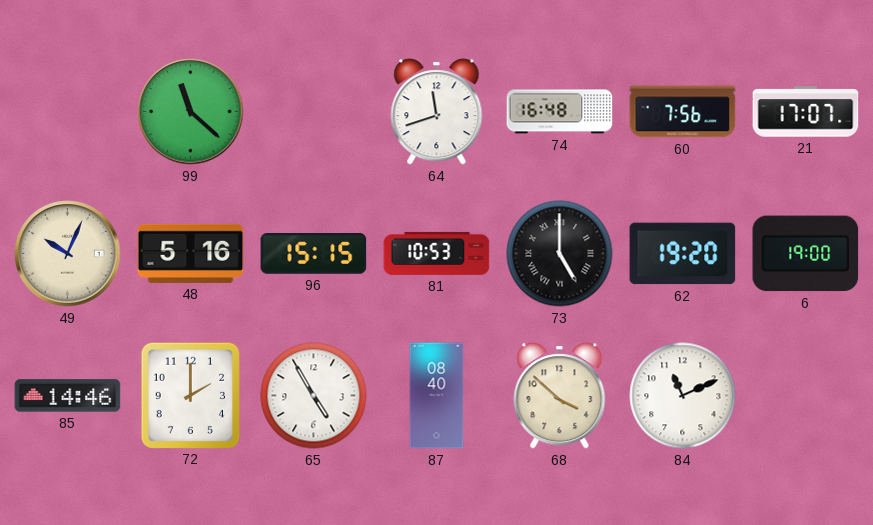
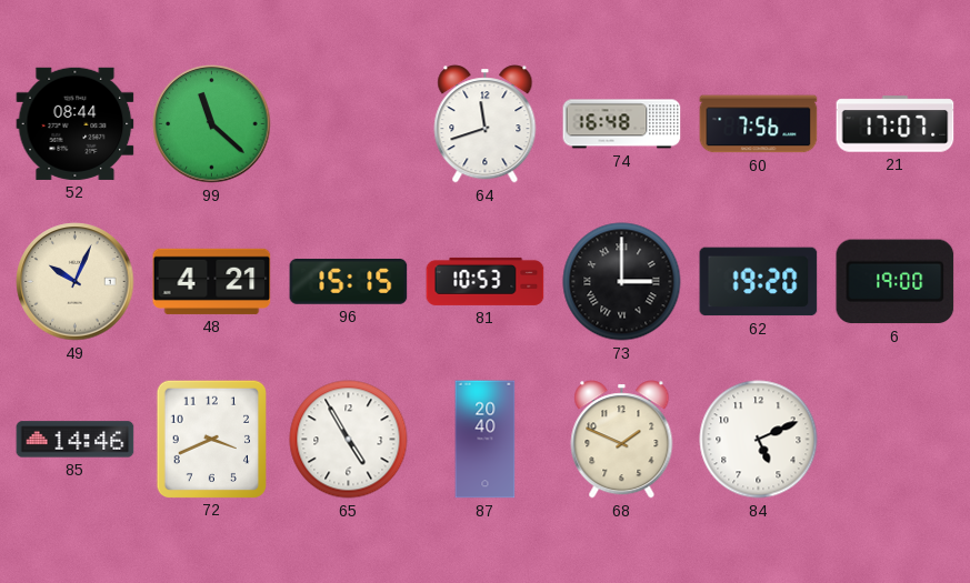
52: none -> 08:44
48: 5:16 -> 4:21
73: 5:00 -> 3:00
72: 2:00 -> 3:41
87: 08:40 -> 20:40
68: 3:52 -> 1:49
84: 11:11 -> 5:11
